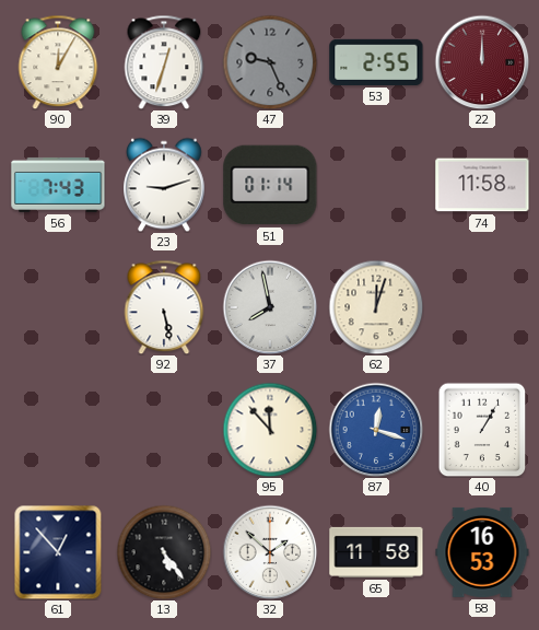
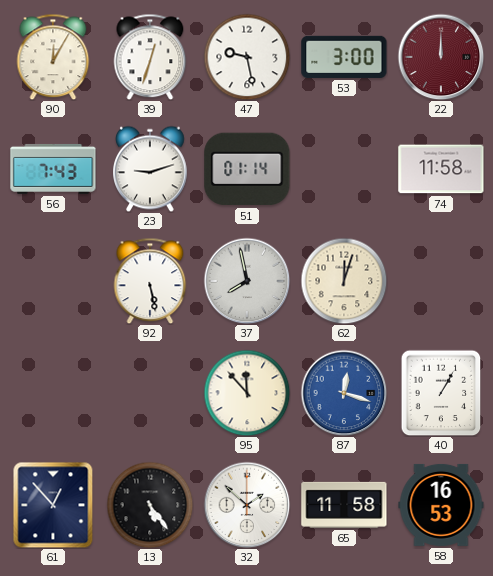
47: 9:26 -> 9:28
47 dial: grey -> white
53: 2:55 -> 3:00
